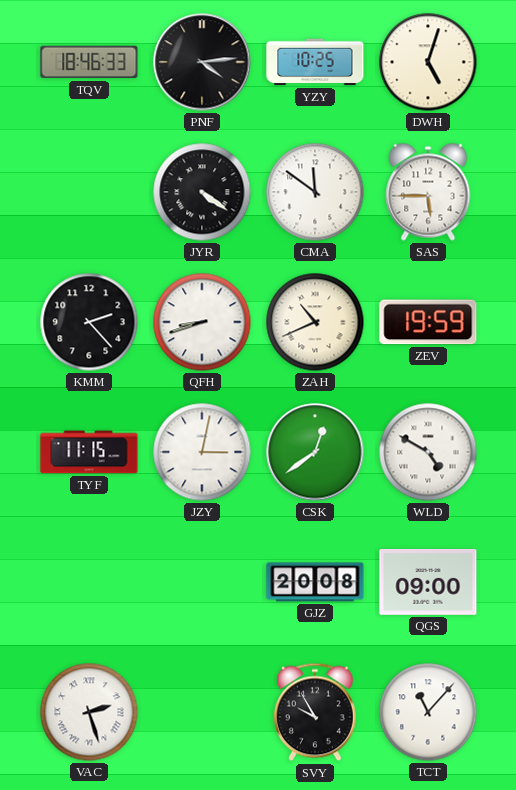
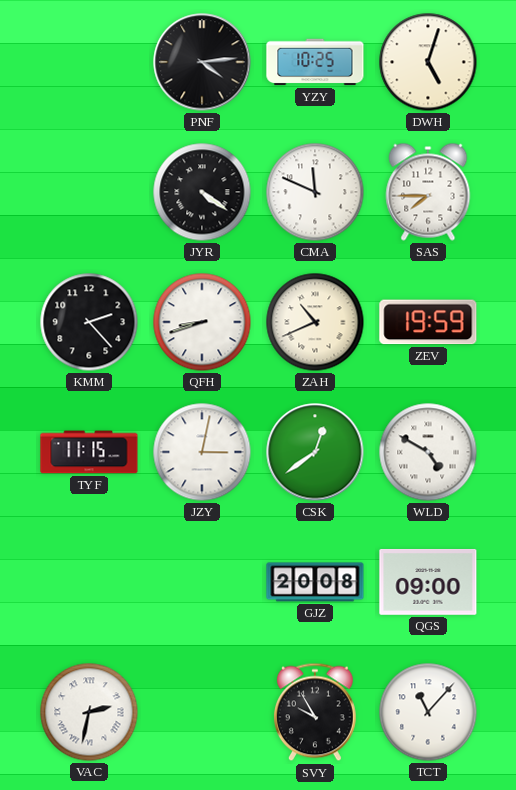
TQV: 18:46 -> none
CMA: 11:51 -> 11:49
SAS: 5:45 -> 7:45
VAC: 2:27 -> 2:32
